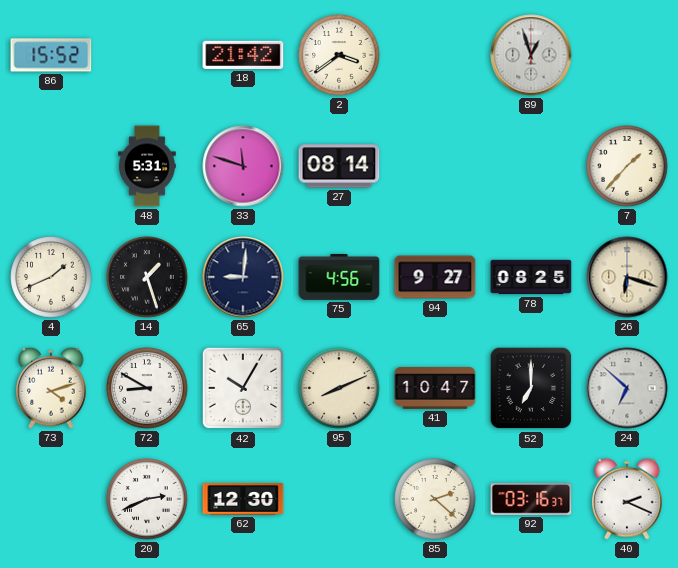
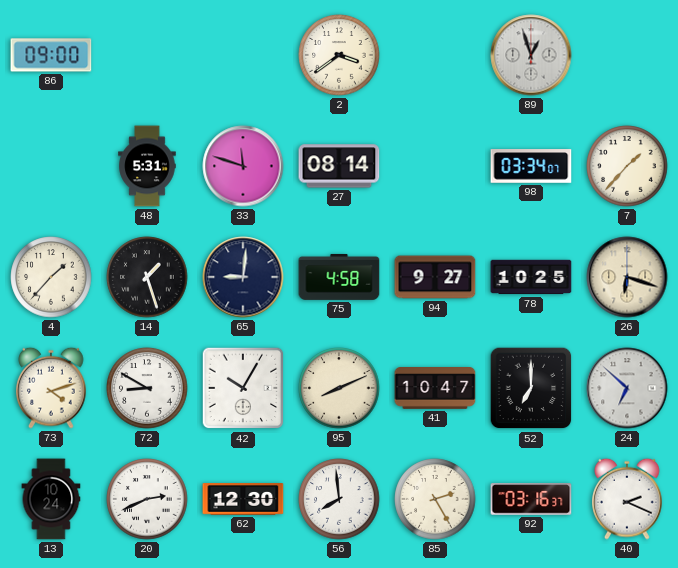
86: 15:52 -> 09:00
18: 21:42 -> none
98: none -> 03:34
4: 1:41 -> 1:37
75: 4:56 -> 4:58
78: 08:25 -> 10:25
13: none -> 10:24
56: none -> 7:59
85: 2:22 -> 2:25
